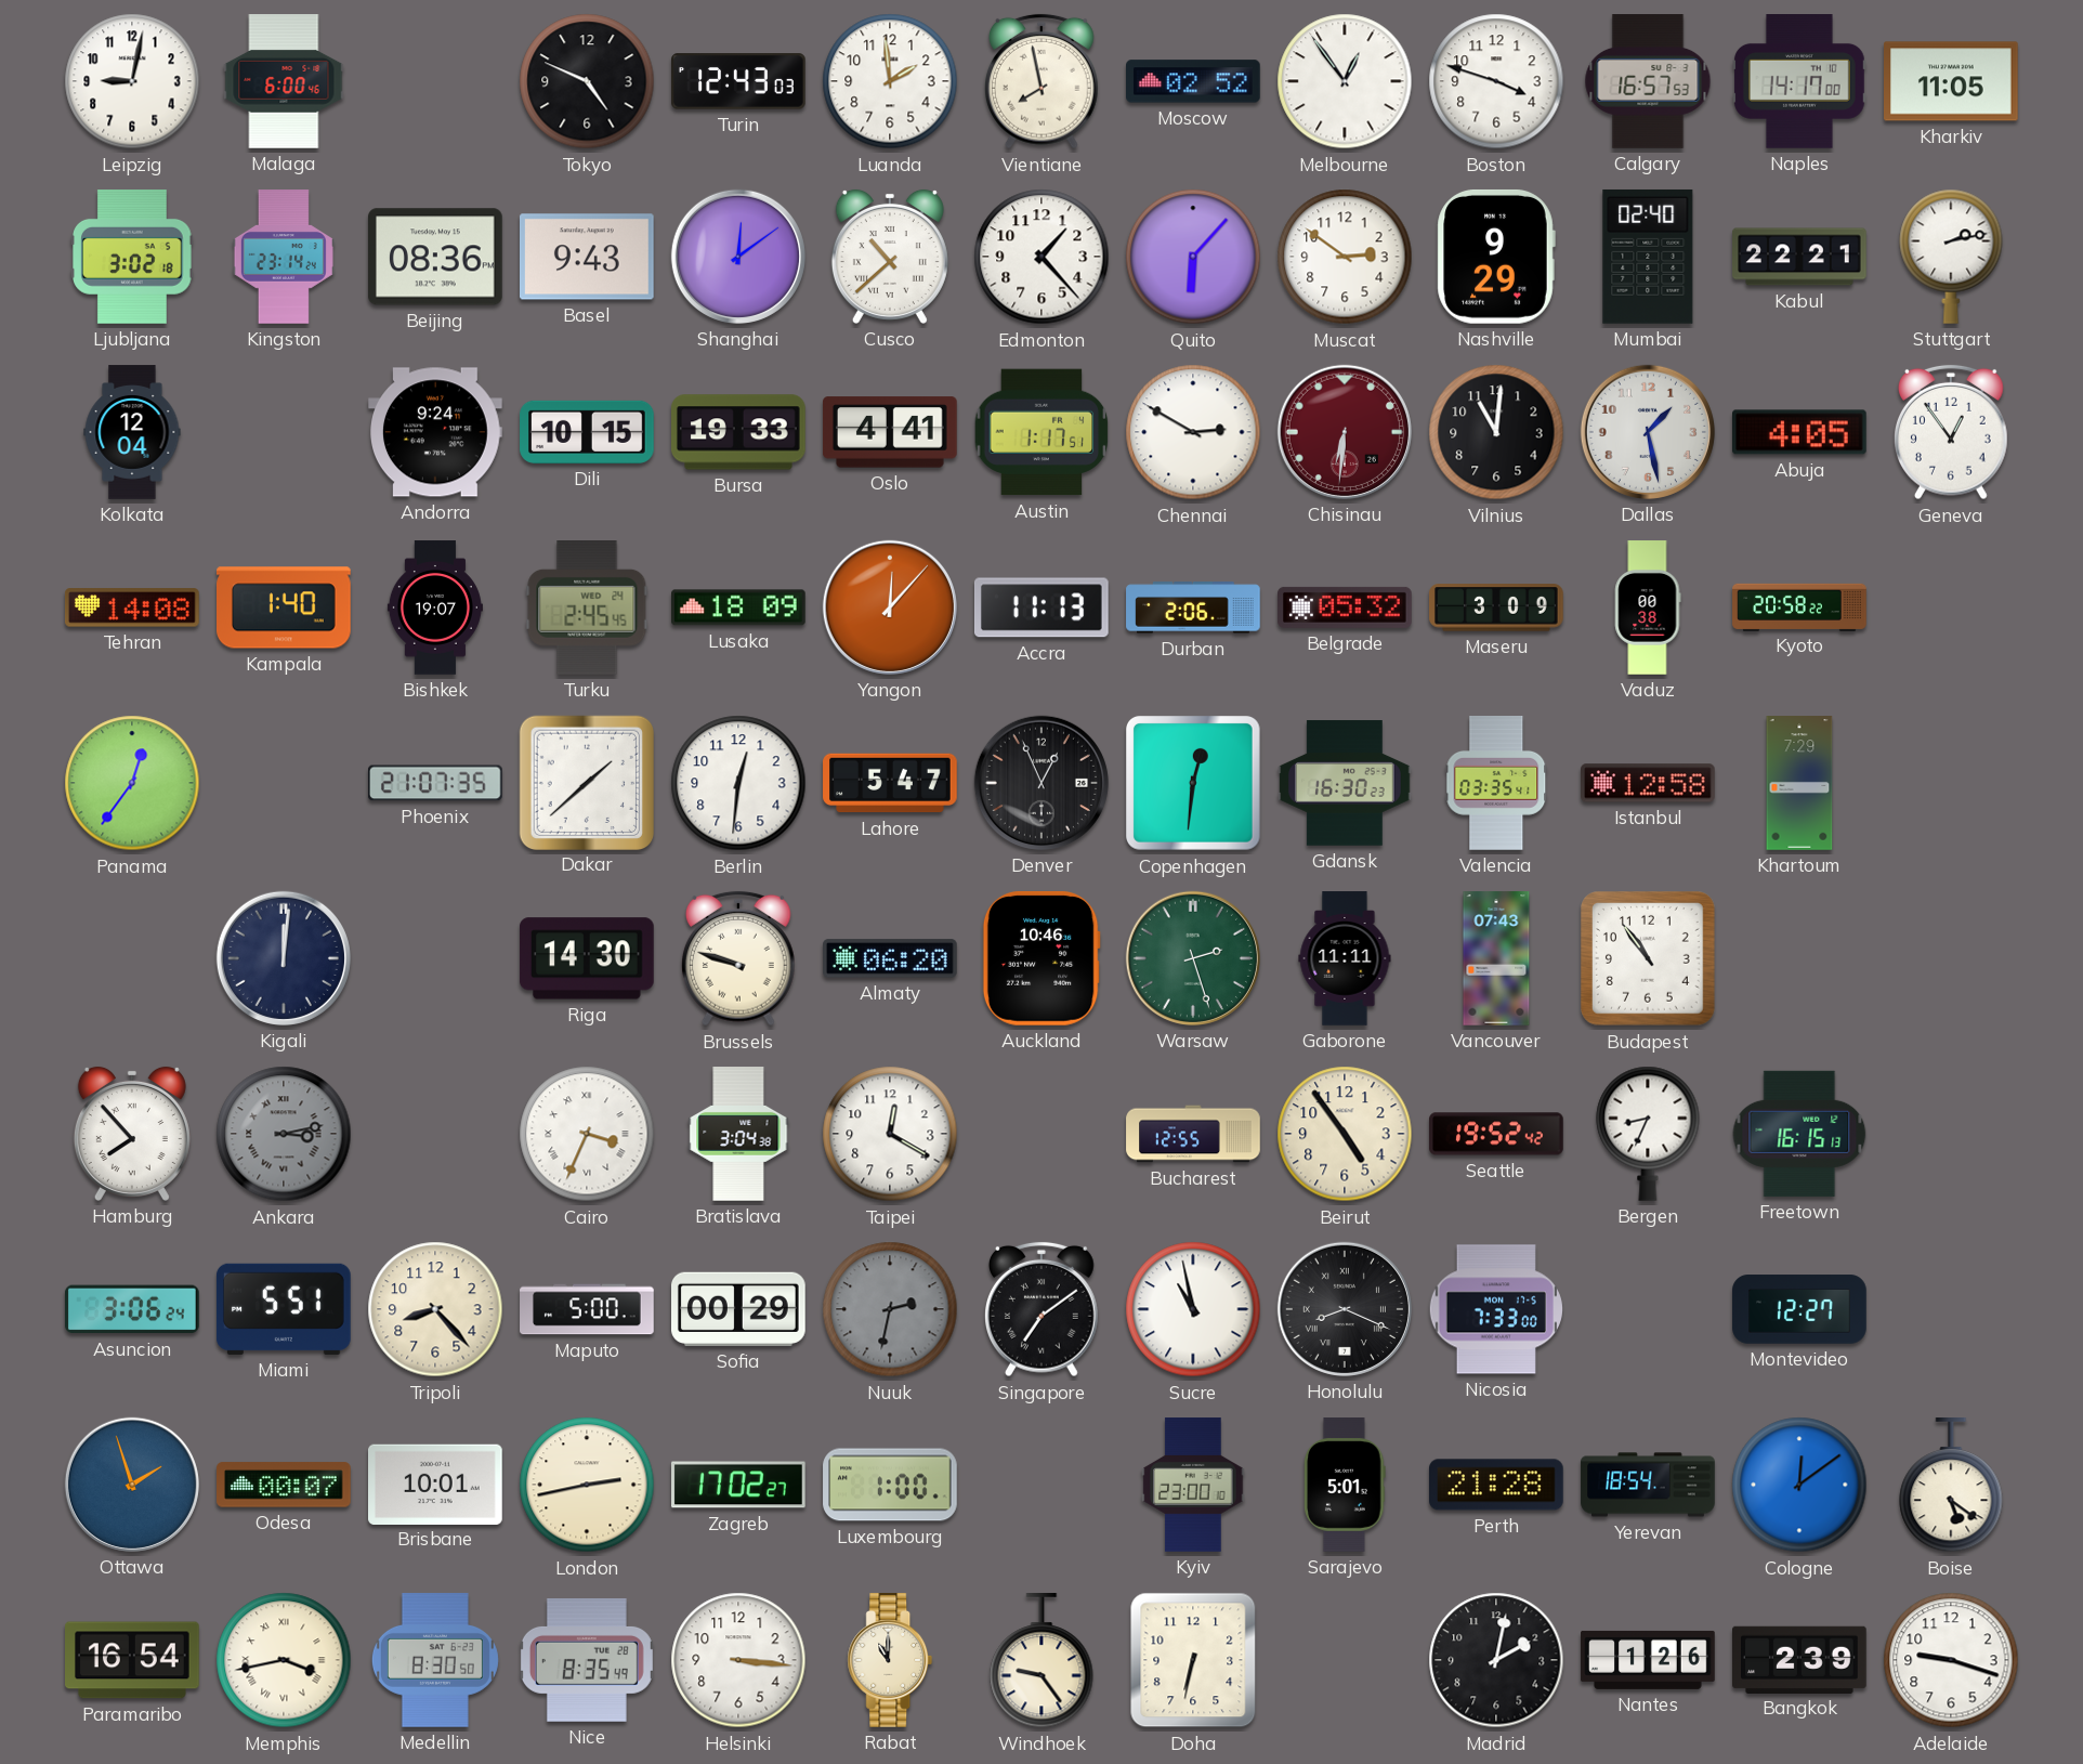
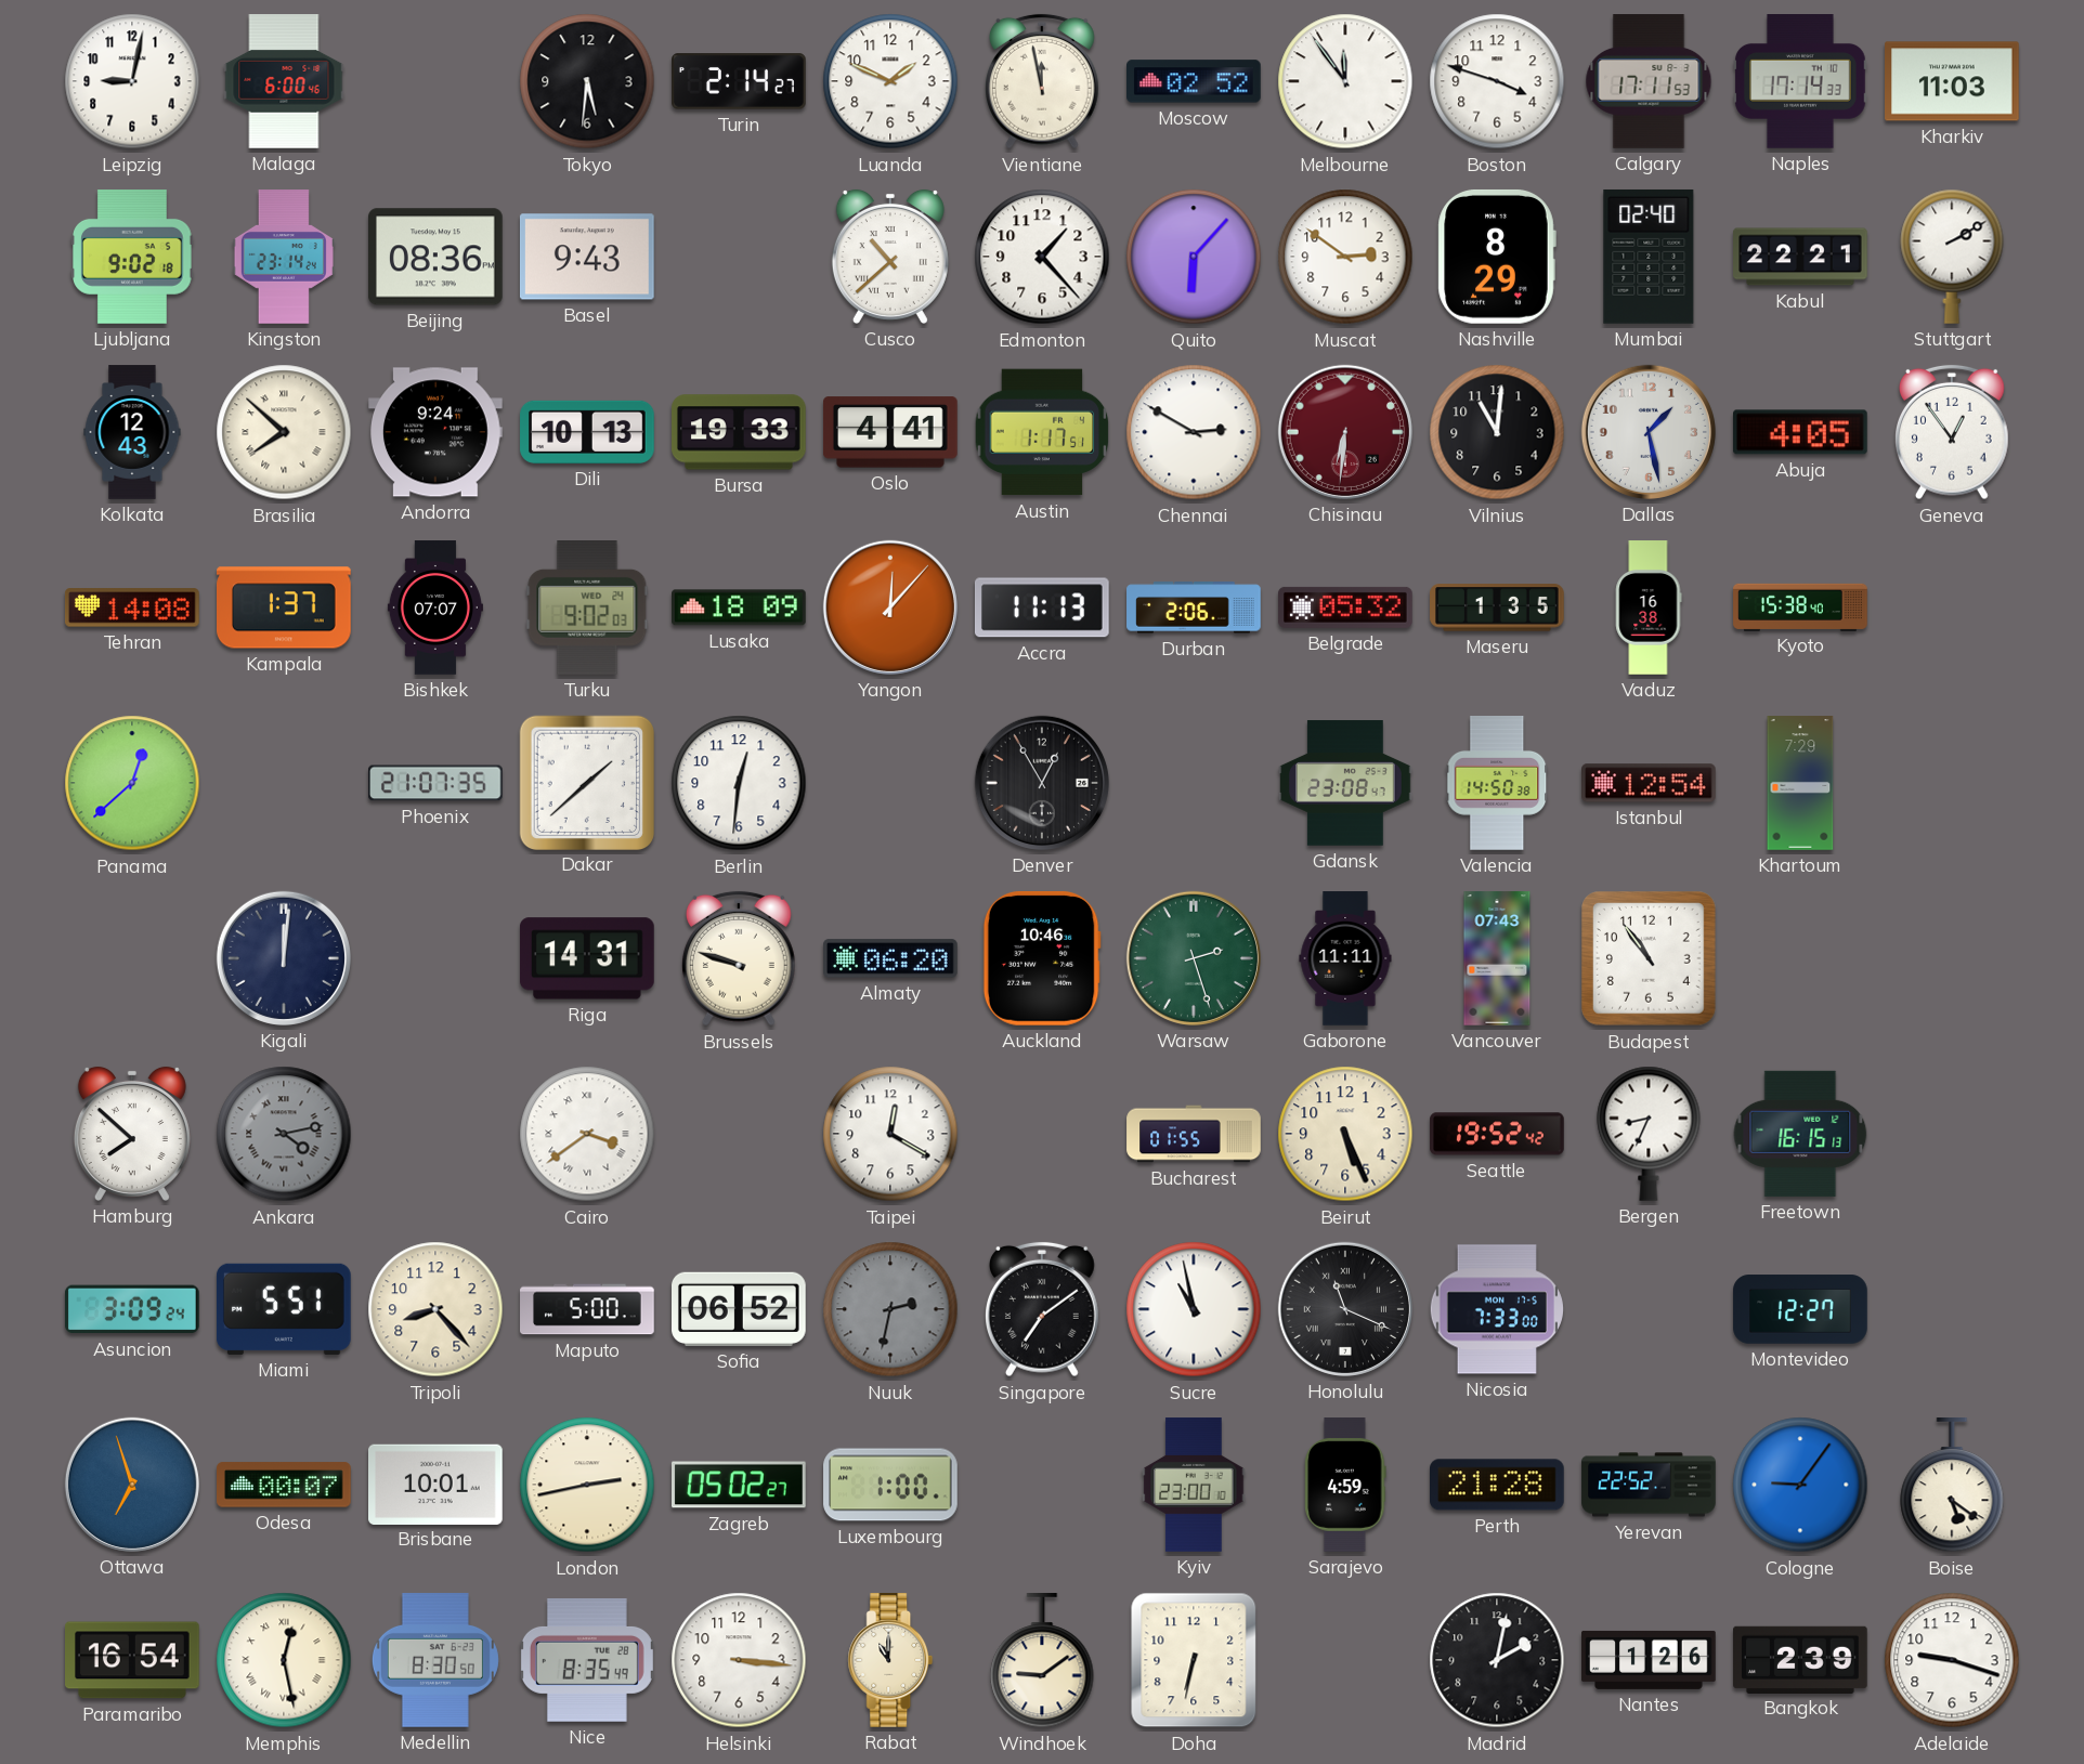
Tokyo: 4:49 -> 5:31
Turin: 12:43 -> 2:14
Luanda: 1:59 -> 1:49
Vientiane: 7:58 -> 11:58
Melbourne: 12:54 -> 11:54
Calgary: 16:57 -> 17:11
Naples: 14:17 -> 17:14
Kharkiv: 11:05 -> 11:03
Ljubljana: 3:02 -> 9:02
Shanghai: 12:09 -> none
Nashville: 9:29 -> 8:29
Stuttgart: 2:13 -> 2:10
Kolkata: 12:04 -> 12:43
Brasilia: none -> 7:52
Dili: 10:15 -> 10:13
Kampala: 1:40 -> 1:37
Bishkek: 19:07 -> 07:07
Turku: 2:45 -> 9:02
Maseru: 3:09 -> 1:35
Vaduz: 00:38 -> 16:38
Kyoto: 20:58 -> 15:38
Panama: 12:36 -> 12:38
Lahore: 5:47 -> none
Denver: 12:56 -> 12:55
Copenhagen: 12:31 -> none
Gdansk: 16:30 -> 23:08
Valencia: 03:35 -> 14:50
Istanbul: 12:58 -> 12:54
Riga: 14:30 -> 14:31
Hamburg: 7:53 -> 7:52
Ankara: 3:13 -> 4:13
Cairo: 3:34 -> 3:39
Bratislava: 3:04 -> none
Bucharest: 12:55 -> 01:55
Beirut: 4:54 -> 5:26
Asuncion: 3:06 -> 3:09
Sofia: 00:29 -> 06:52
Honolulu: 8:19 -> 11:19
Ottawa: 1:57 -> 6:57
Zagreb: 17:02 -> 05:02
Sarajevo: 5:01 -> 4:59
Yerevan: 18:54 -> 22:52
Cologne: 12:09 -> 9:06
Memphis: 3:43 -> 12:28
Windhoek: 9:24 -> 9:09
